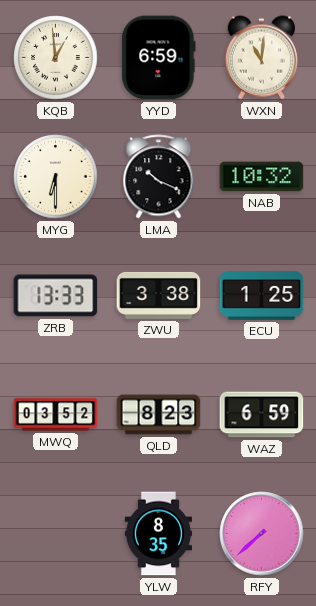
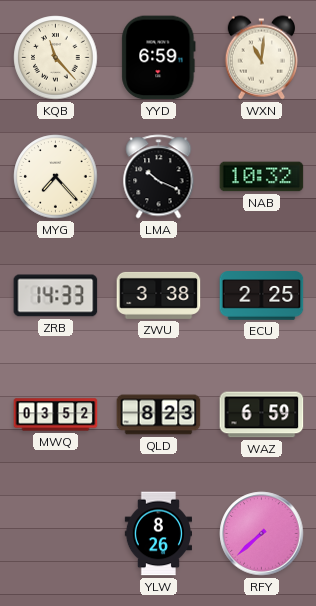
KQB: 12:59 -> 11:23
MYG: 6:30 -> 7:23
ZRB: 13:33 -> 14:33
ECU: 1:25 -> 2:25
YLW: 8:35 -> 8:26
